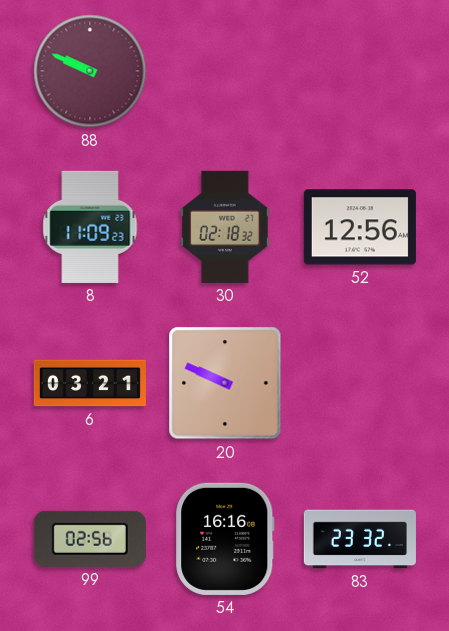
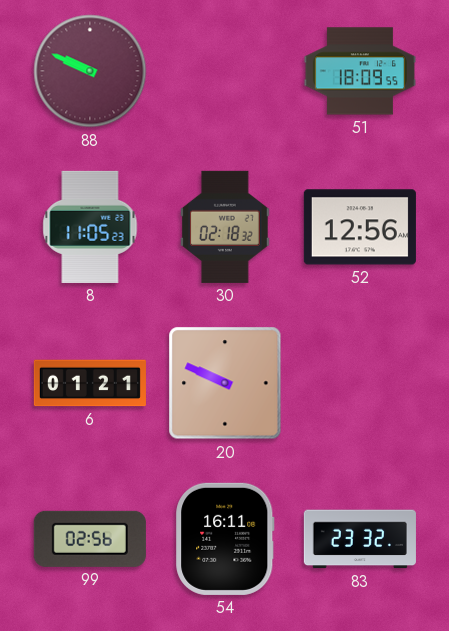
51: none -> 18:09
8: 11:09 -> 11:05
6: 03:21 -> 01:21
54: 16:16 -> 16:11
